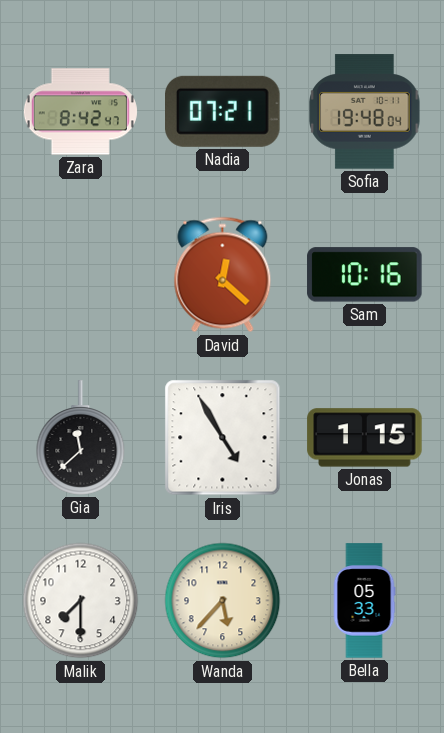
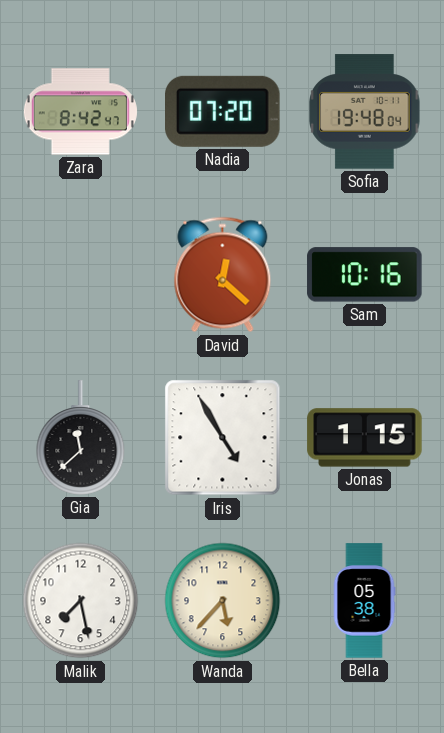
Nadia: 07:21 -> 07:20
Malik: 7:30 -> 7:28
Bella: 05:33 -> 05:38
